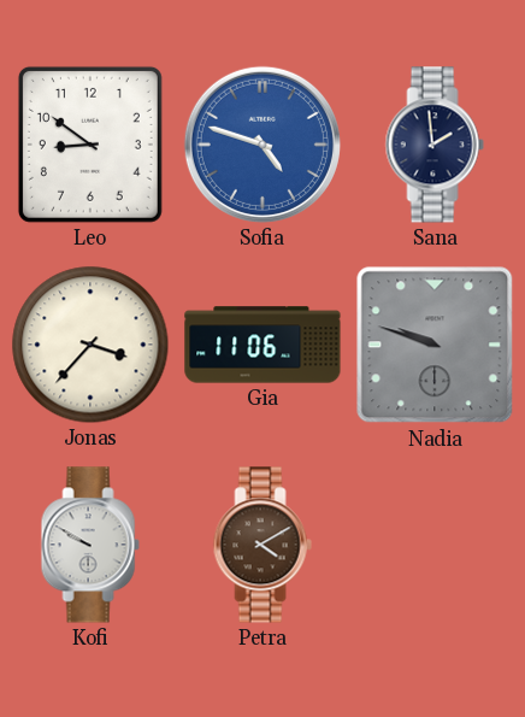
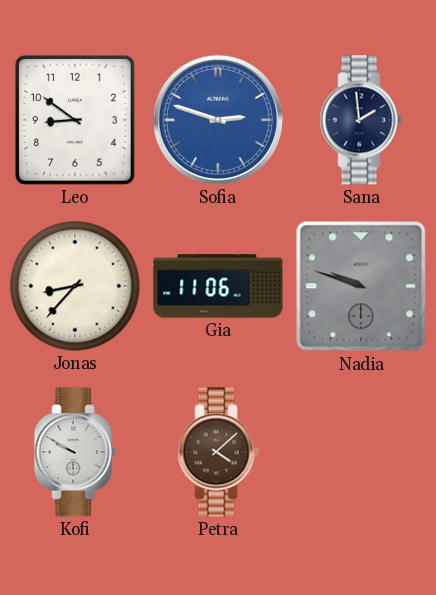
Sofia: 4:48 -> 2:48
Jonas: 3:37 -> 8:37
Petra: 4:10 -> 4:08
